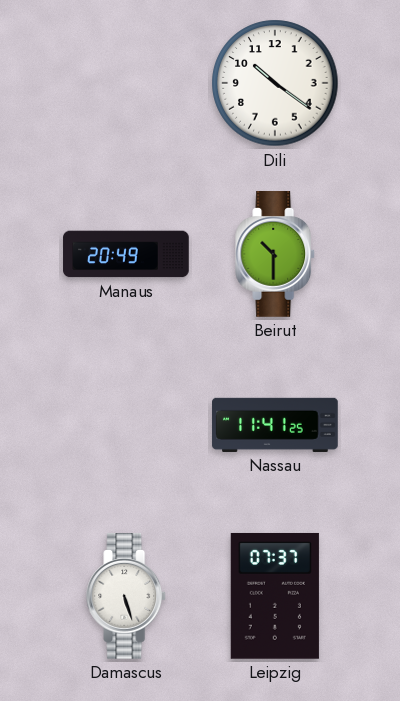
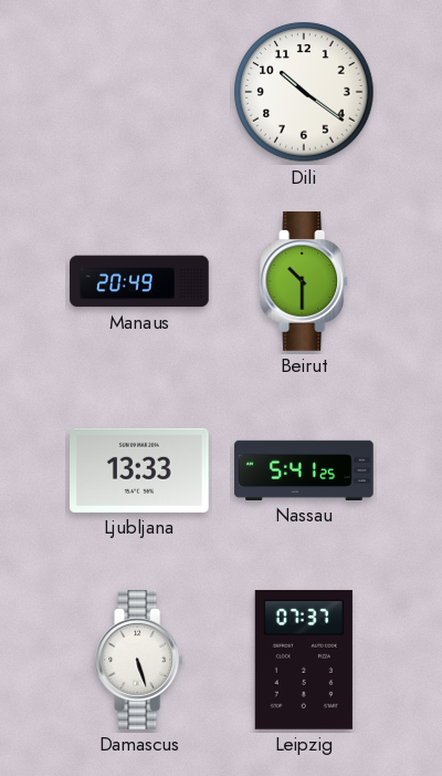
Ljubljana: none -> 13:33
Nassau: 11:41 -> 5:41
